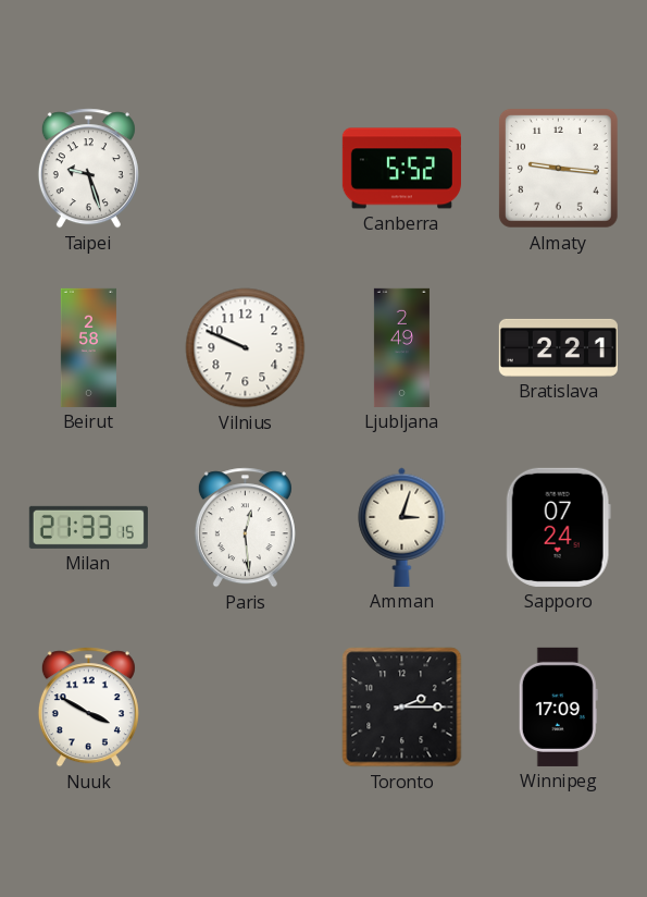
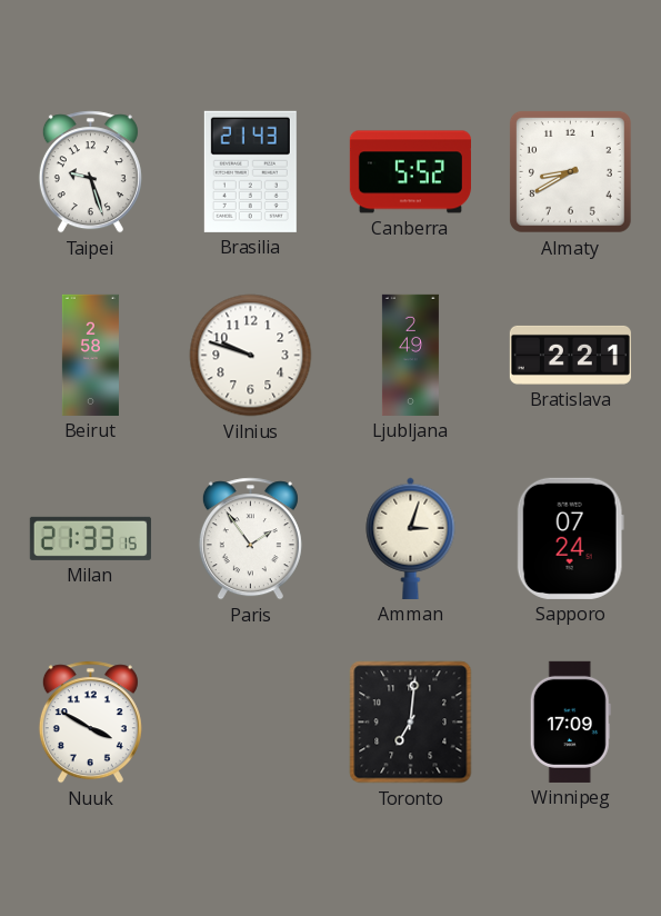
Brasilia: none -> 21:43
Almaty: 9:16 -> 8:40
Vilnius: 9:49 -> 9:48
Paris: 12:29 -> 1:54
Toronto: 2:15 -> 7:01
